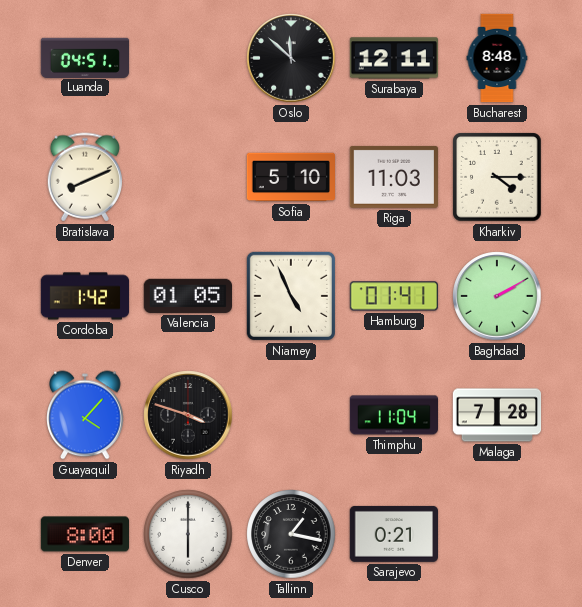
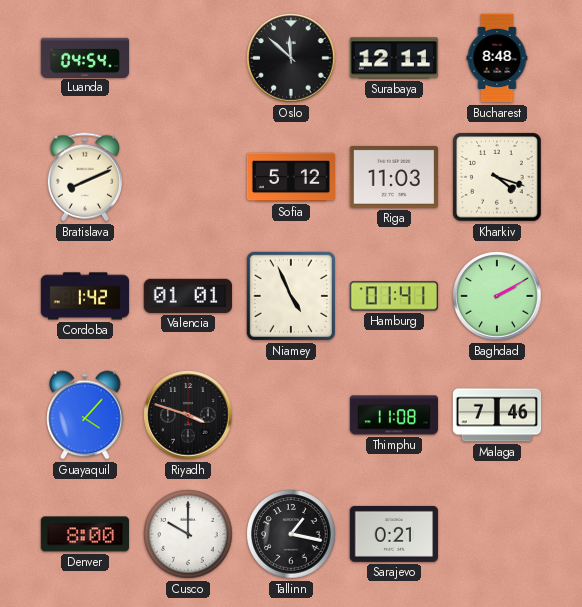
Luanda: 04:51 -> 04:54
Sofia: 5:10 -> 5:12
Kharkiv: 4:15 -> 4:18
Valencia: 01:05 -> 01:01
Thimphu: 11:04 -> 11:08
Malaga: 7:28 -> 7:46
Cusco: 6:00 -> 10:00
